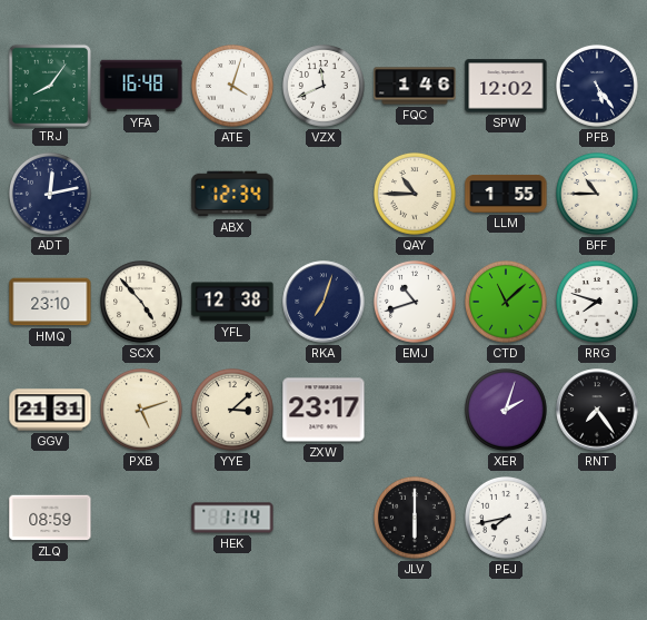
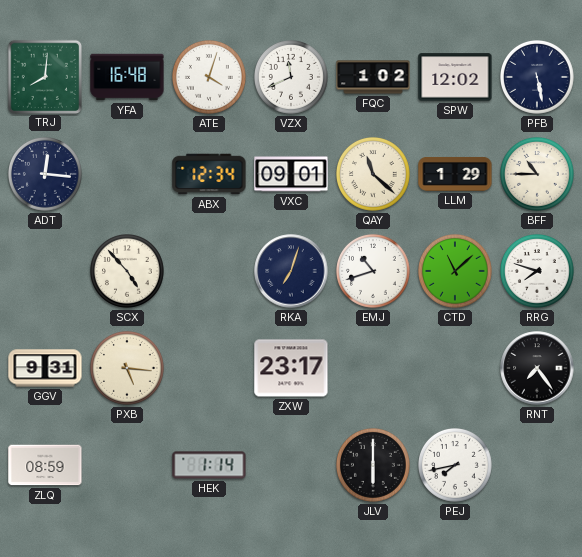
TRJ: 8:06 -> 8:01
FQC: 1:46 -> 1:02
PFB: 5:24 -> 5:28
ADT: 12:13 -> 12:16
VXC: none -> 09:01
QAY: 10:45 -> 11:22
LLM: 1:55 -> 1:29
HMQ: 23:10 -> none
YFL: 12:38 -> none
GGV: 21:31 -> 9:31
PXB: 5:12 -> 5:16
YYE: 3:08 -> none
XER: 2:03 -> none
